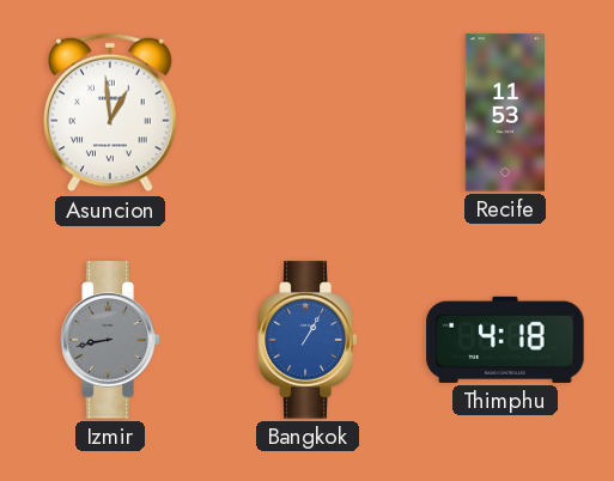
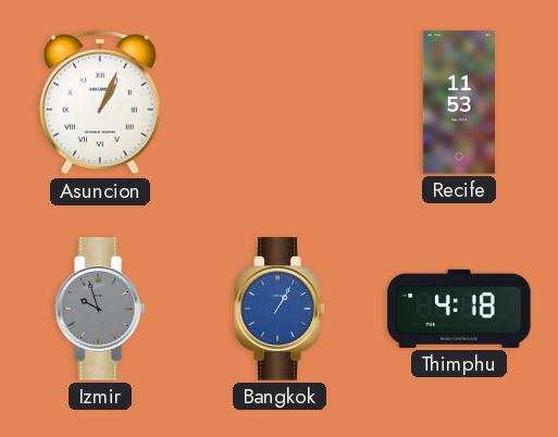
Asuncion: 12:59 -> 1:04
Izmir: 8:43 -> 9:57
